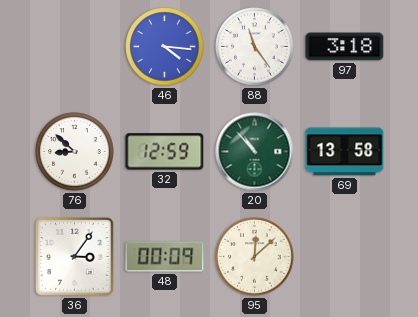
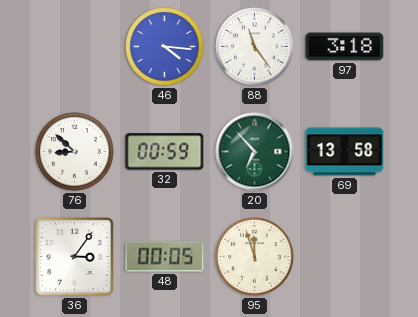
32: 12:59 -> 00:59
20: 10:53 -> 6:53
48: 00:09 -> 00:05
95: 12:08 -> 11:57
